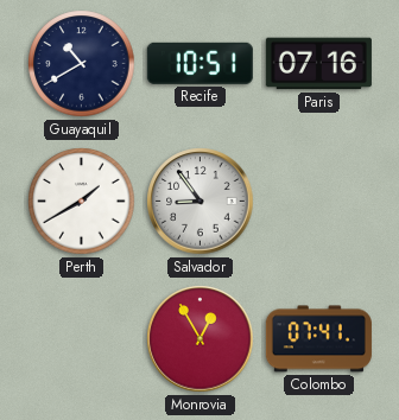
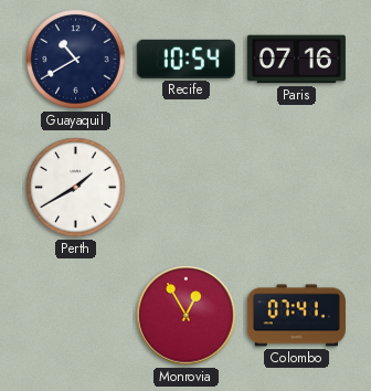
Recife: 10:51 -> 10:54
Salvador: 8:54 -> none
